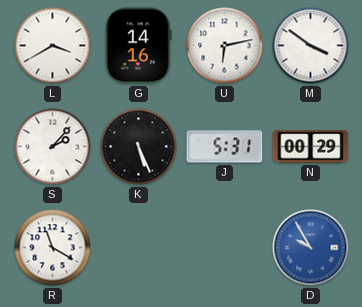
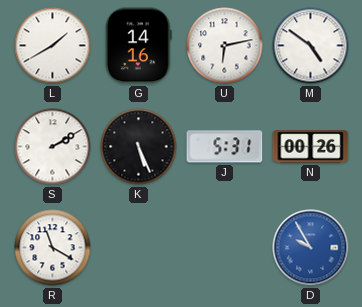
L: 3:40 -> 1:40
M: 3:51 -> 4:51
S: 2:07 -> 2:10
N: 00:29 -> 00:26
